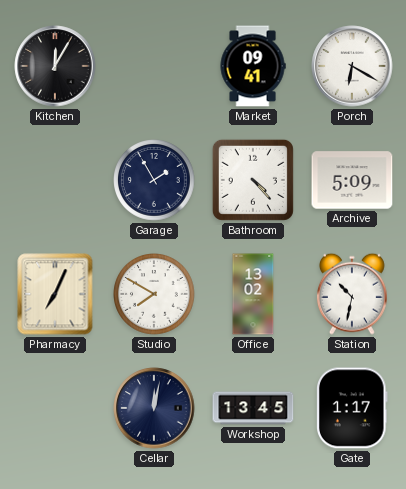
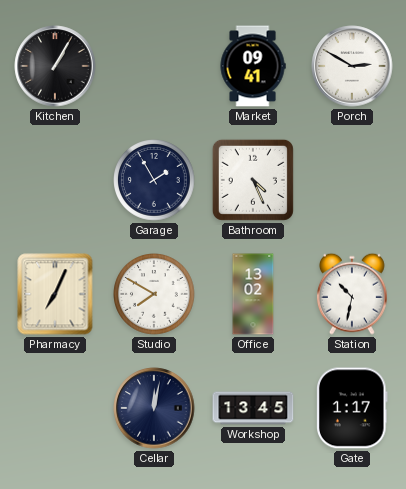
Kitchen: 12:05 -> 1:05
Porch: 6:20 -> 2:50
Bathroom: 4:23 -> 4:26
Archive: 5:09 -> none
